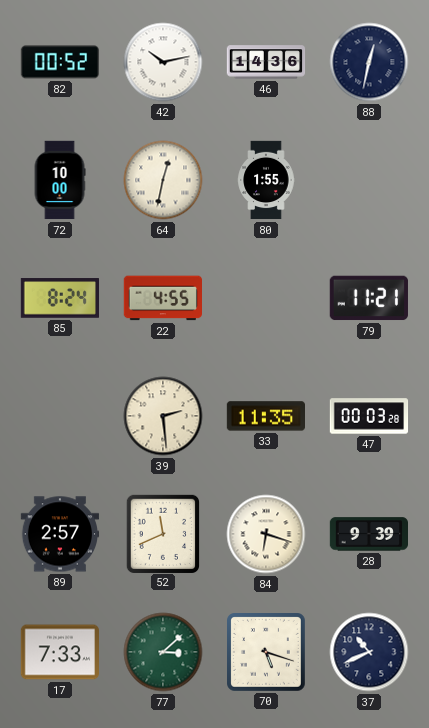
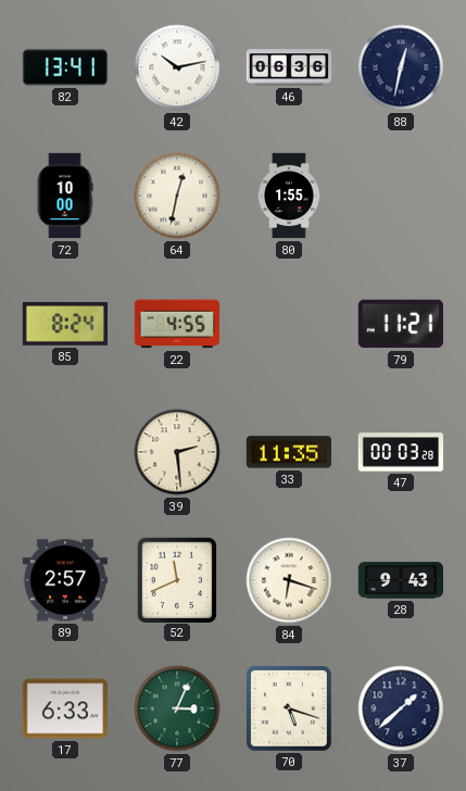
82: 00:52 -> 13:41
46: 14:36 -> 06:36
28: 9:39 -> 9:43
17: 7:33 -> 6:33
77: 3:08 -> 3:04
37: 10:41 -> 1:38
